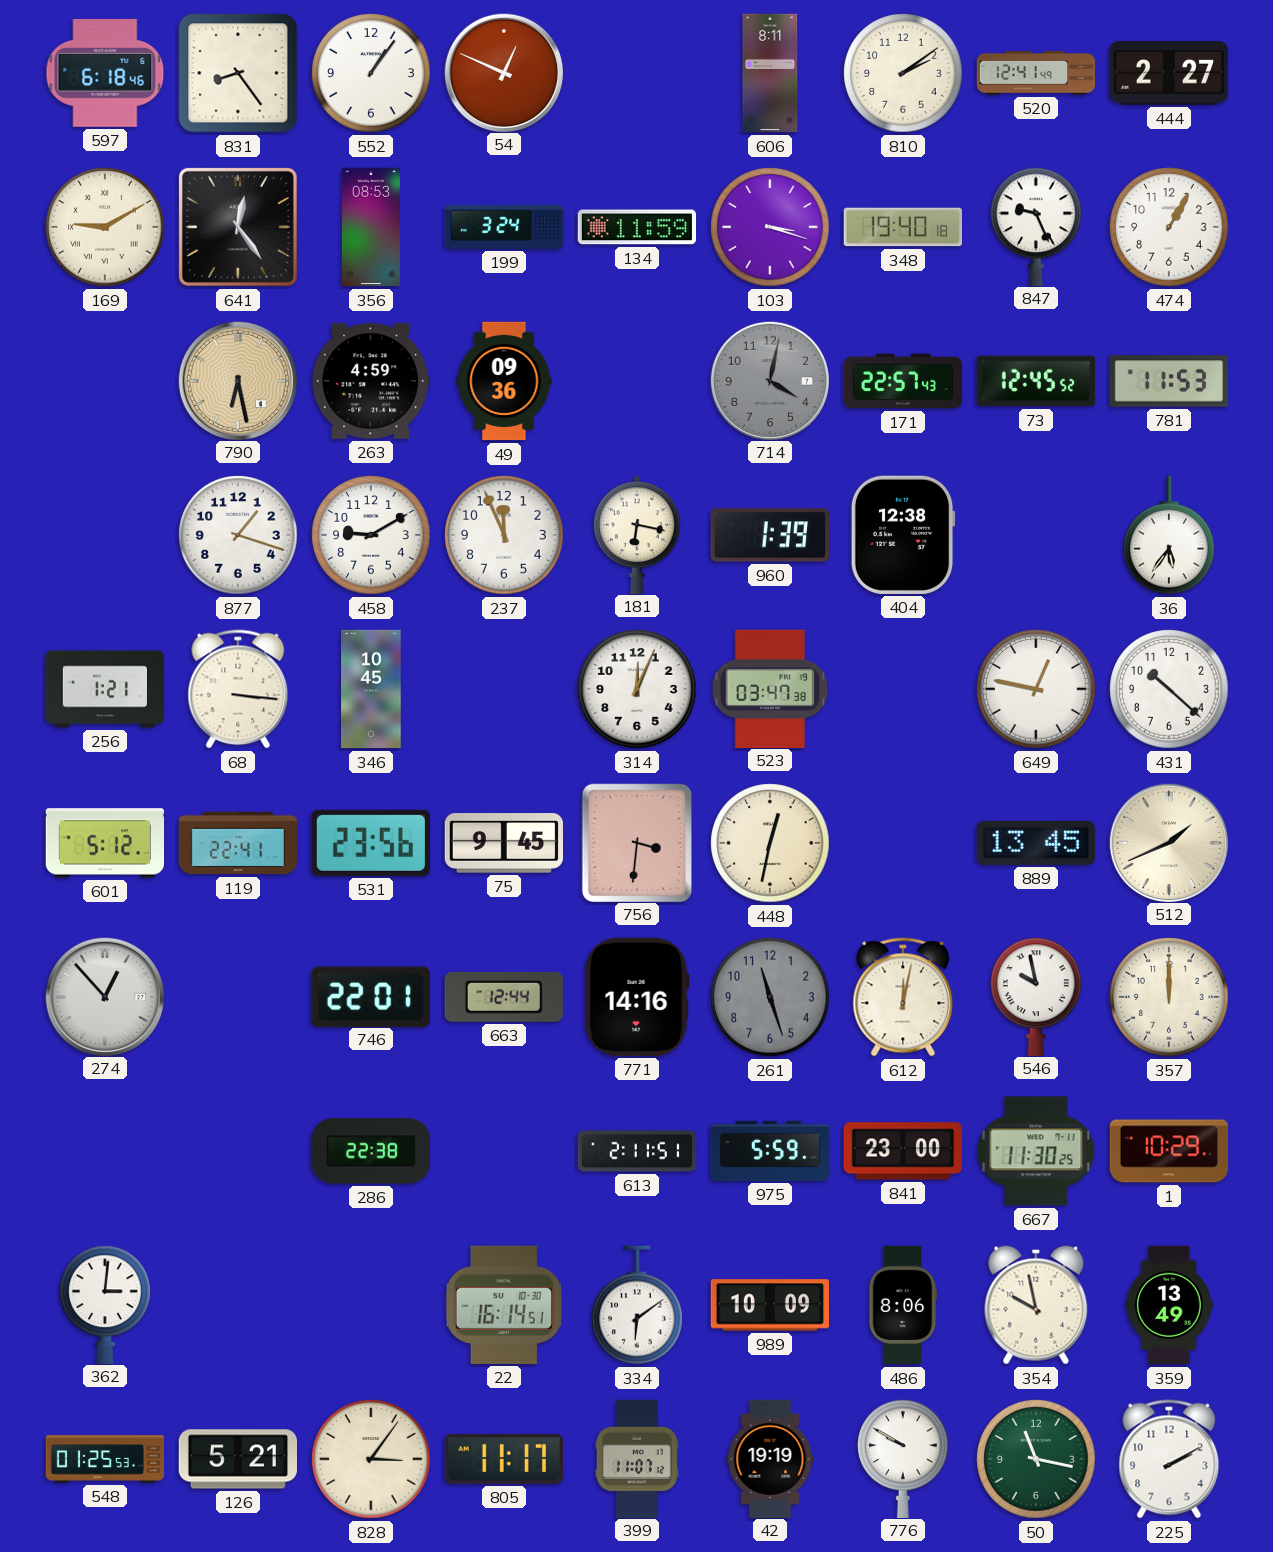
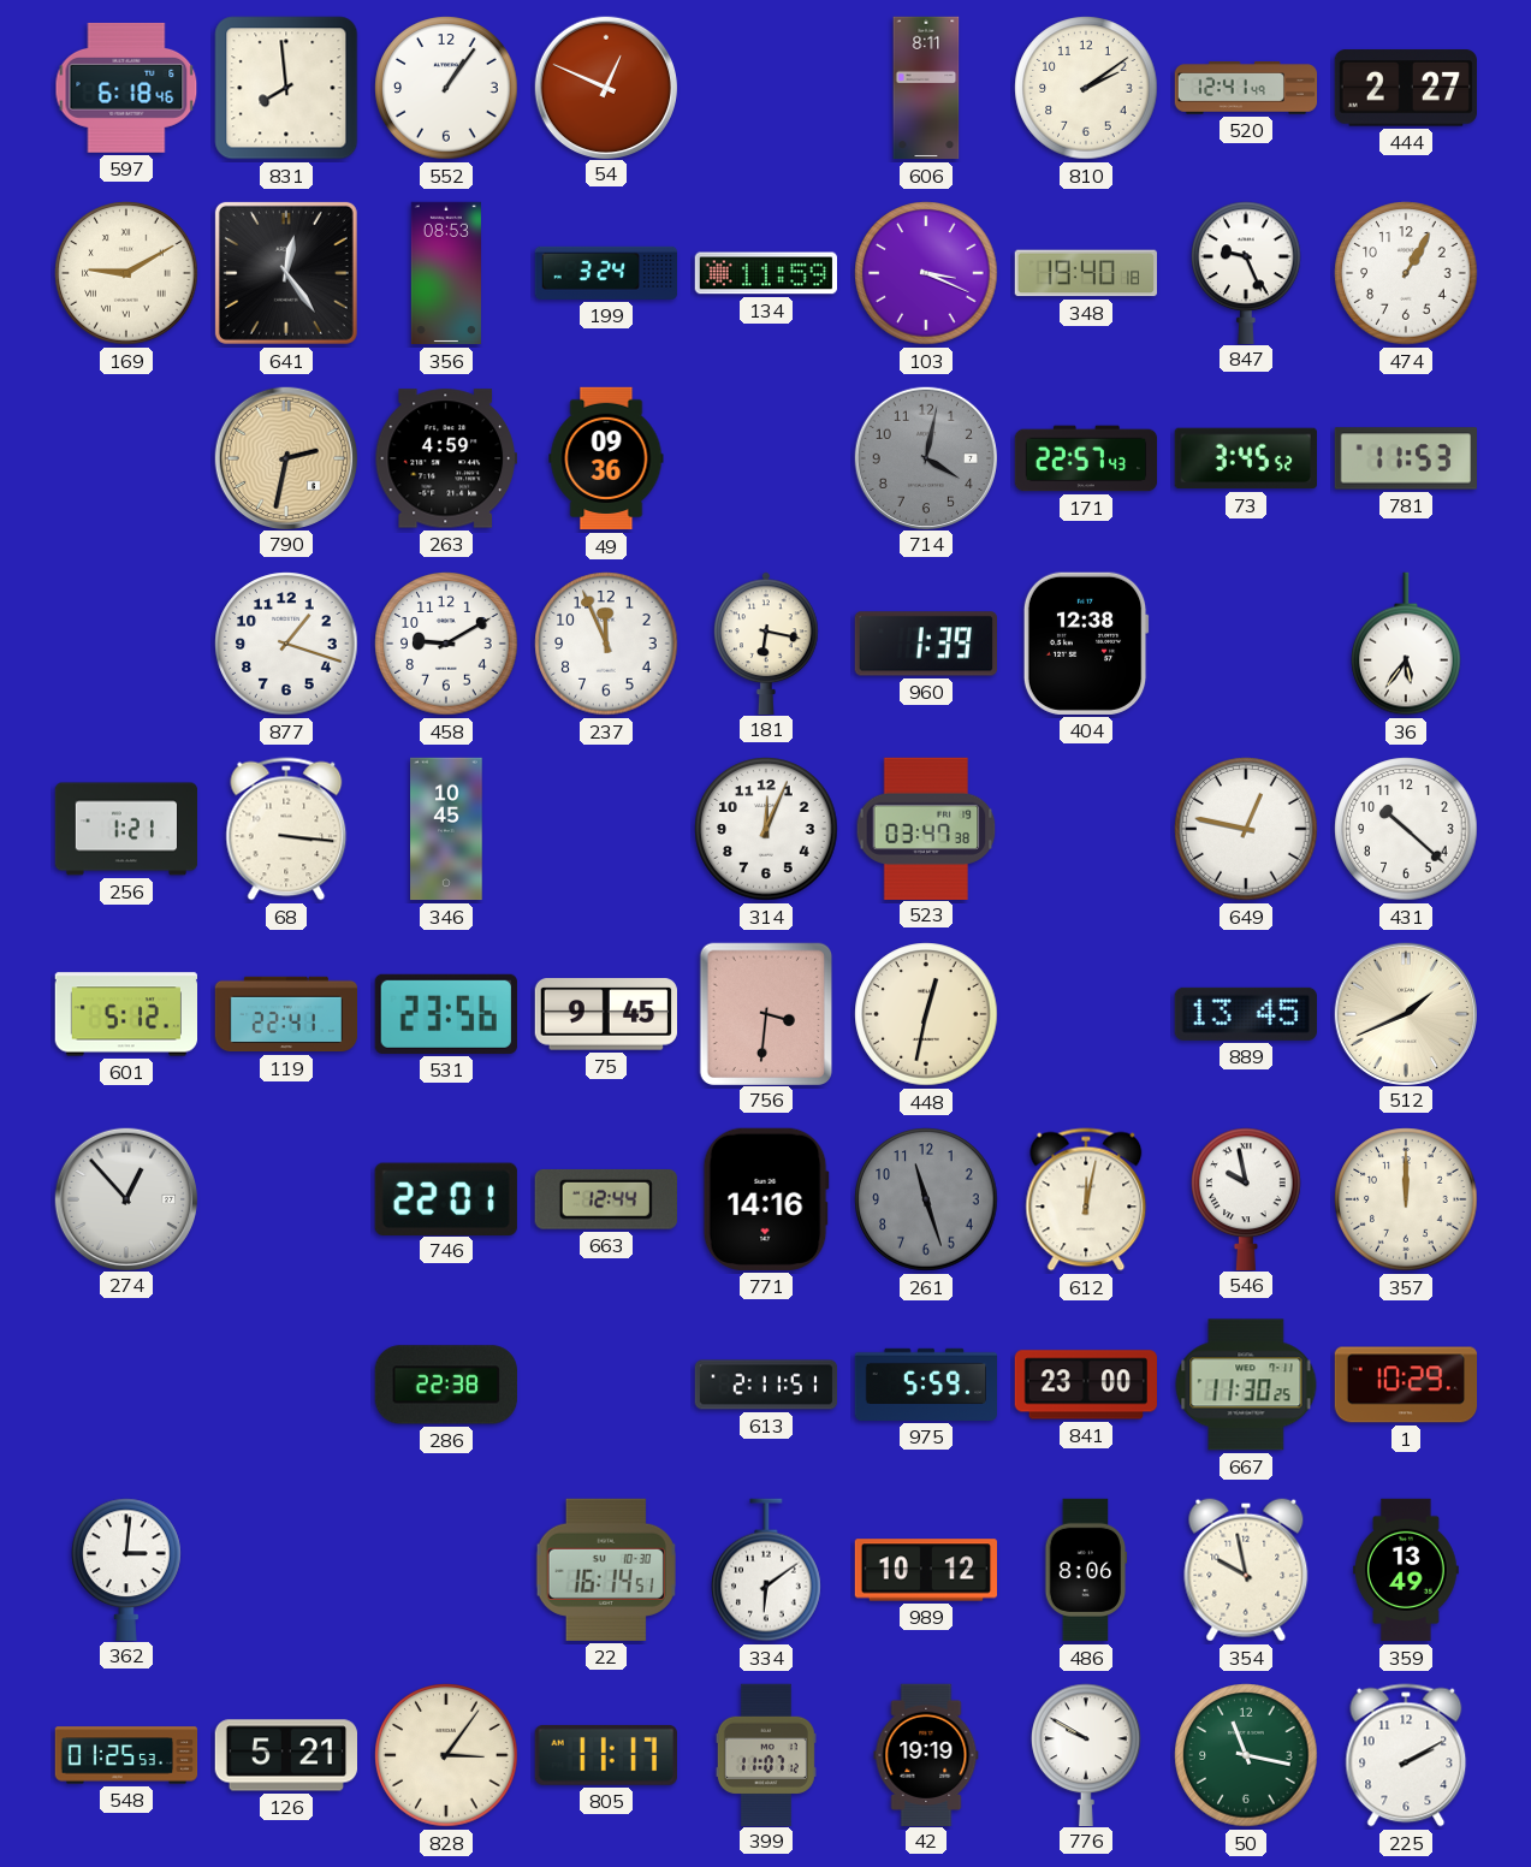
831: 8:24 -> 7:59
103: 3:18 -> 3:19
790: 6:28 -> 2:32
73: 12:45 -> 3:45
989: 10:09 -> 10:12
